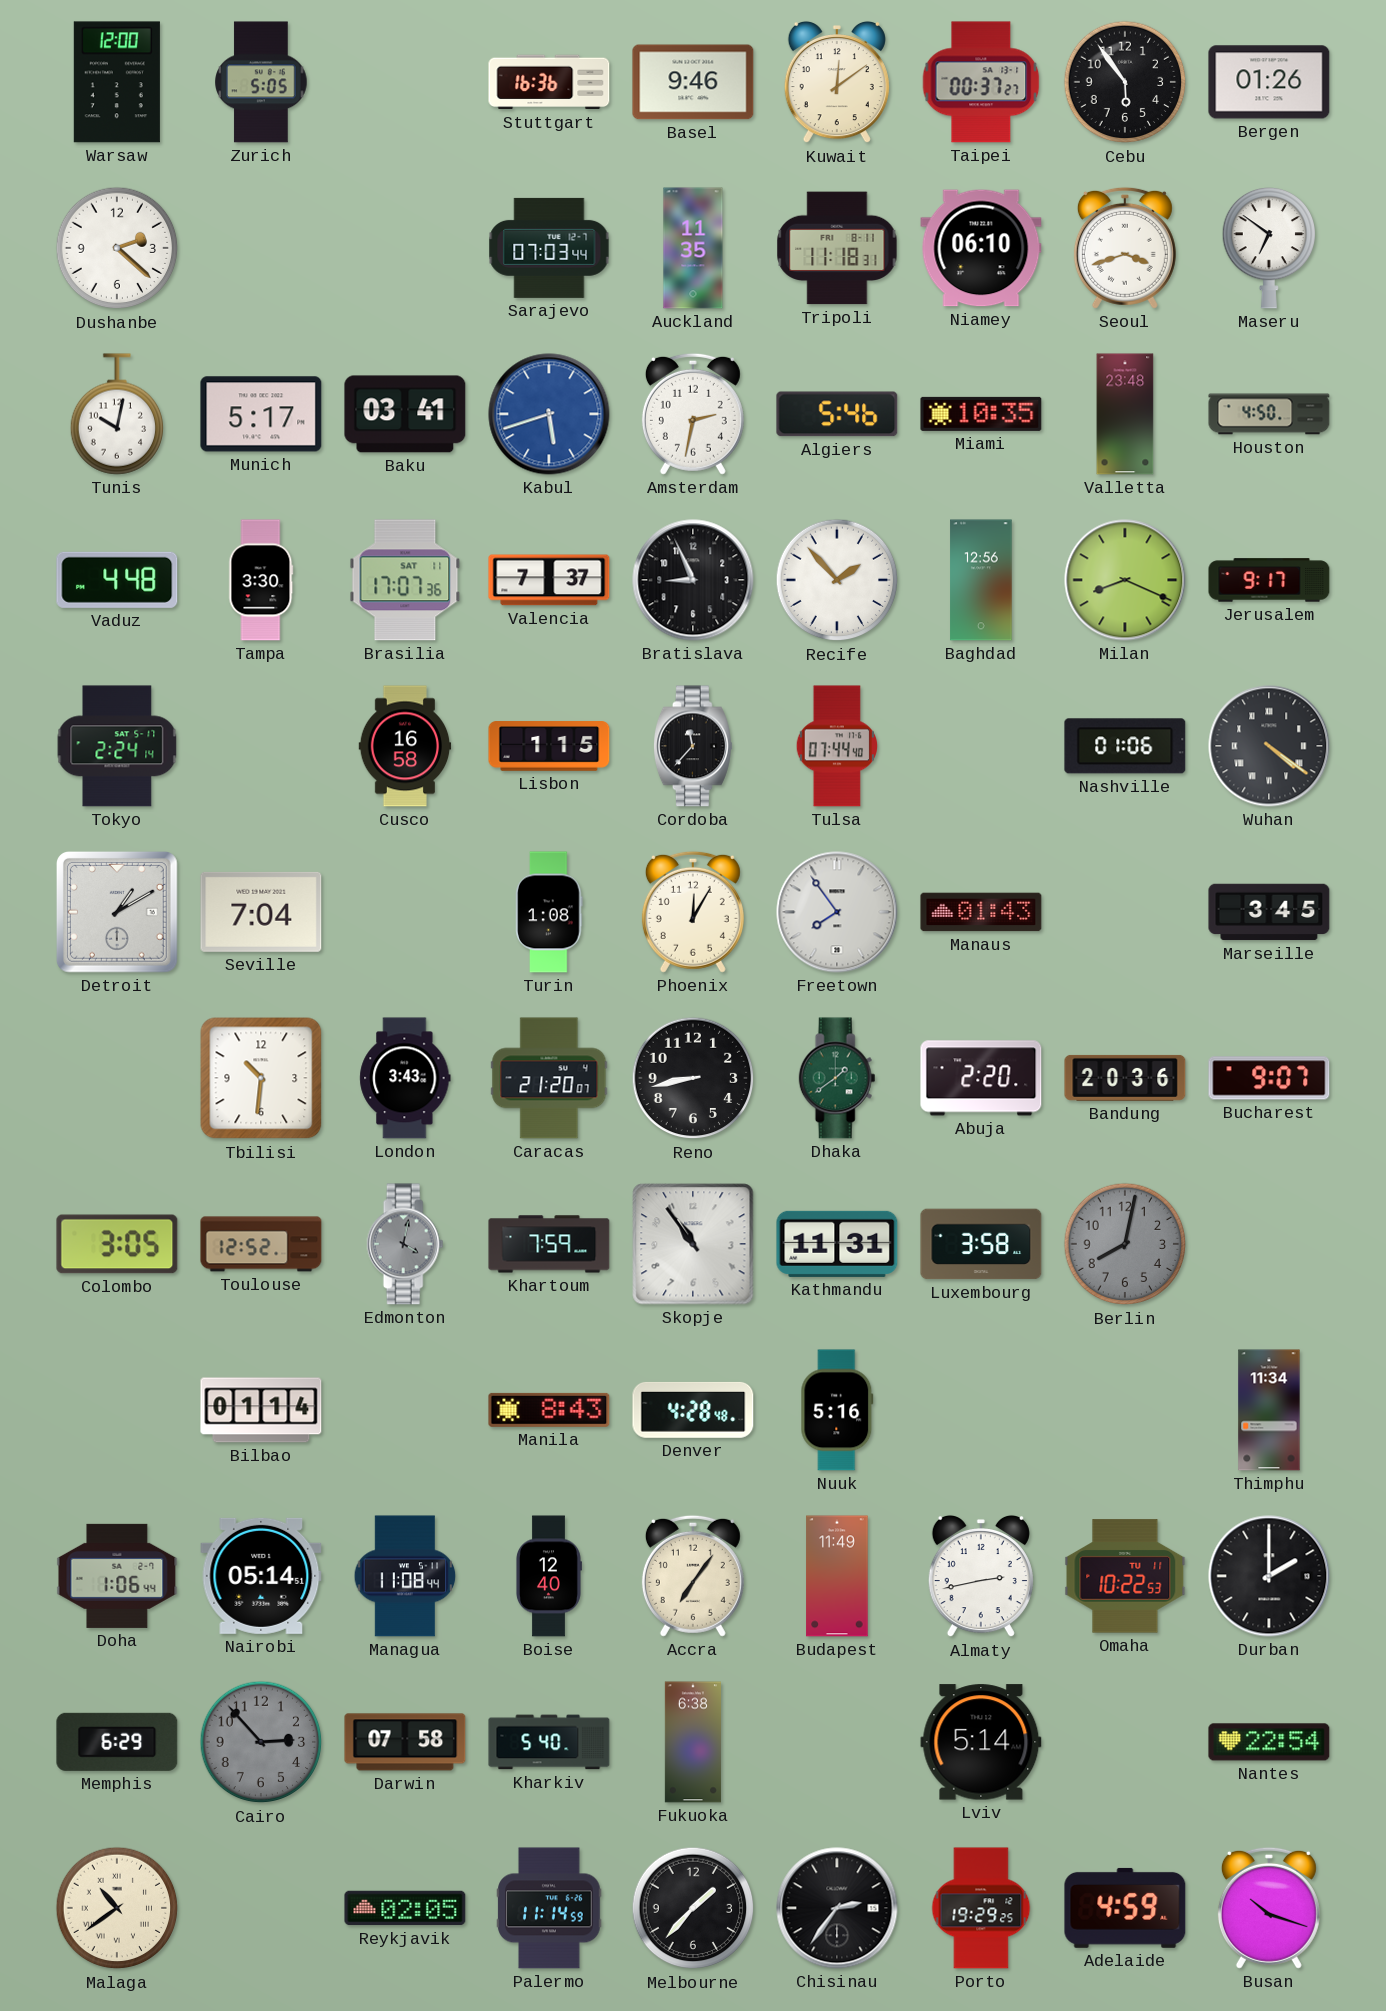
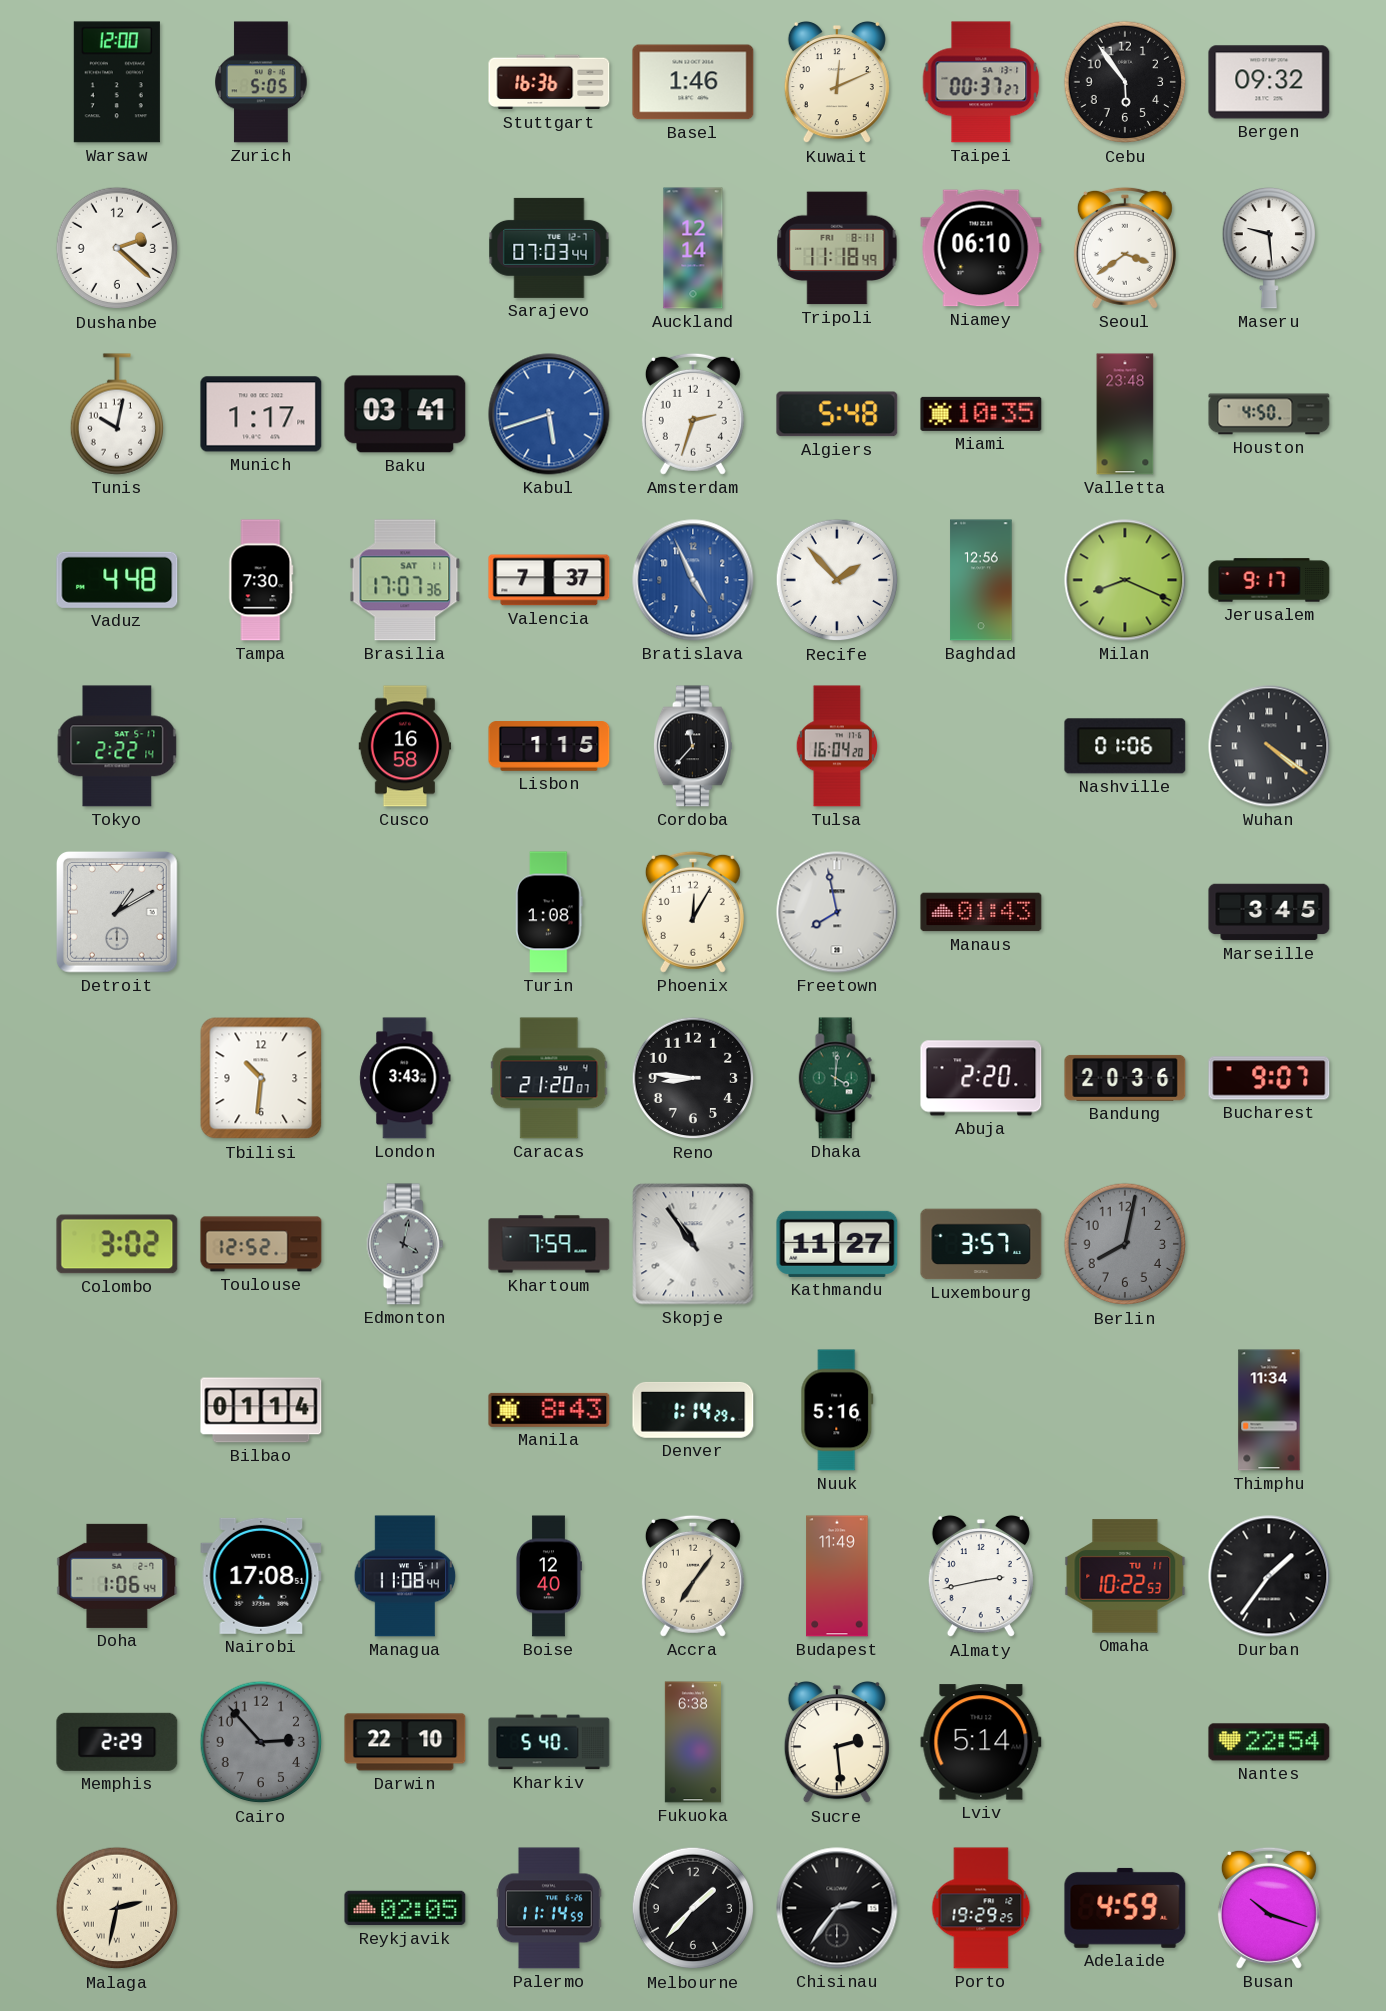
Basel: 9:46 -> 1:46
Kuwait: 12:09 -> 12:11
Bergen: 01:26 -> 09:32
Auckland: 11:35 -> 12:14
Tripoli: 11:18:31 -> 11:18:49
Seoul: 3:42 -> 3:39
Maseru: 6:51 -> 9:29
Munich: 5:17 -> 1:17
Amsterdam: 2:32 -> 2:33
Algiers: 5:46 -> 5:48
Tampa: 3:30 -> 7:30
Bratislava: 8:56 -> 4:56
Bratislava dial: black -> blue
Tokyo: 2:24 -> 2:22
Tulsa: 07:44 -> 16:04
Seville: 7:04 -> none
Freetown: 7:54 -> 7:58
Reno: 8:43 -> 8:46
Dhaka: 1:39 -> 4:01
Colombo: 3:05 -> 3:02
Kathmandu: 11:31 -> 11:27
Luxembourg: 3:58 -> 3:57
Denver: 4:28 -> 1:14
Nairobi: 05:14 -> 17:08
Durban: 2:00 -> 1:36
Memphis: 6:29 -> 2:29
Darwin: 07:58 -> 22:10
Sucre: none -> 2:29
Malaga: 10:39 -> 2:32
